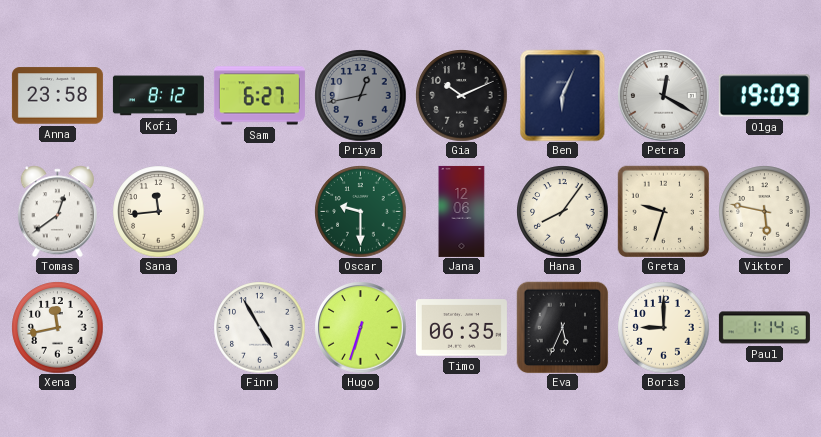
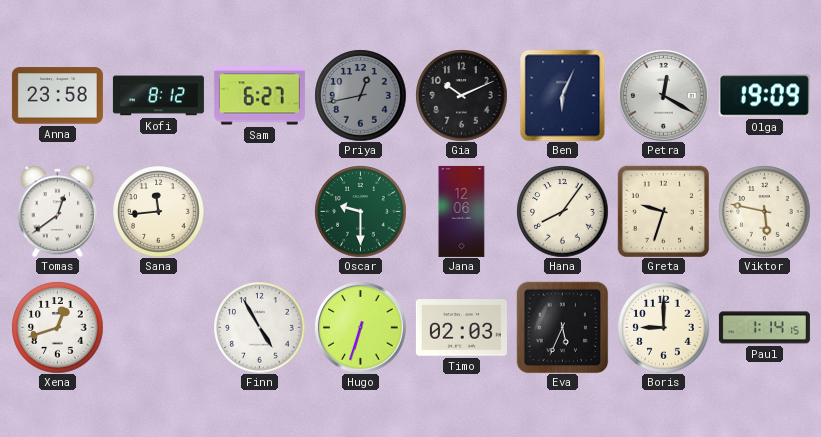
Xena: 11:43 -> 12:42
Timo: 06:35 -> 02:03
